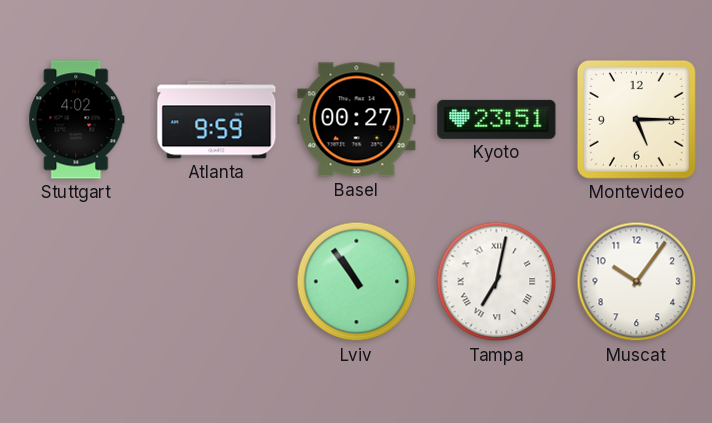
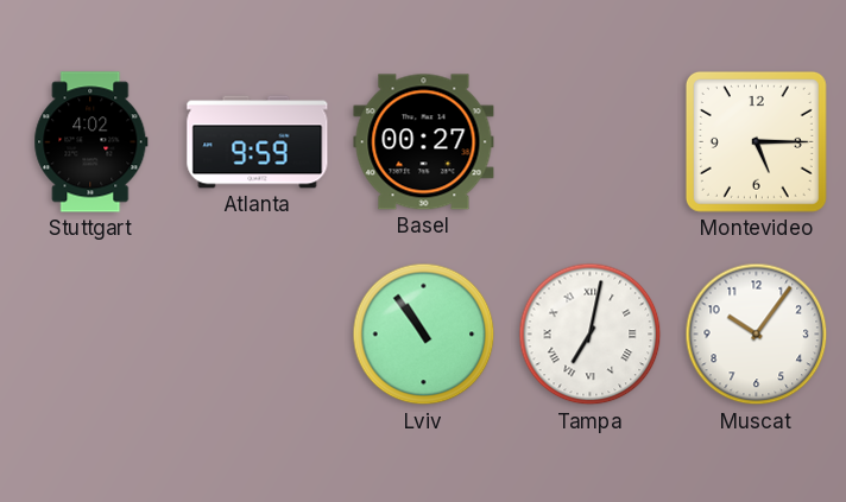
Kyoto: 23:51 -> none
